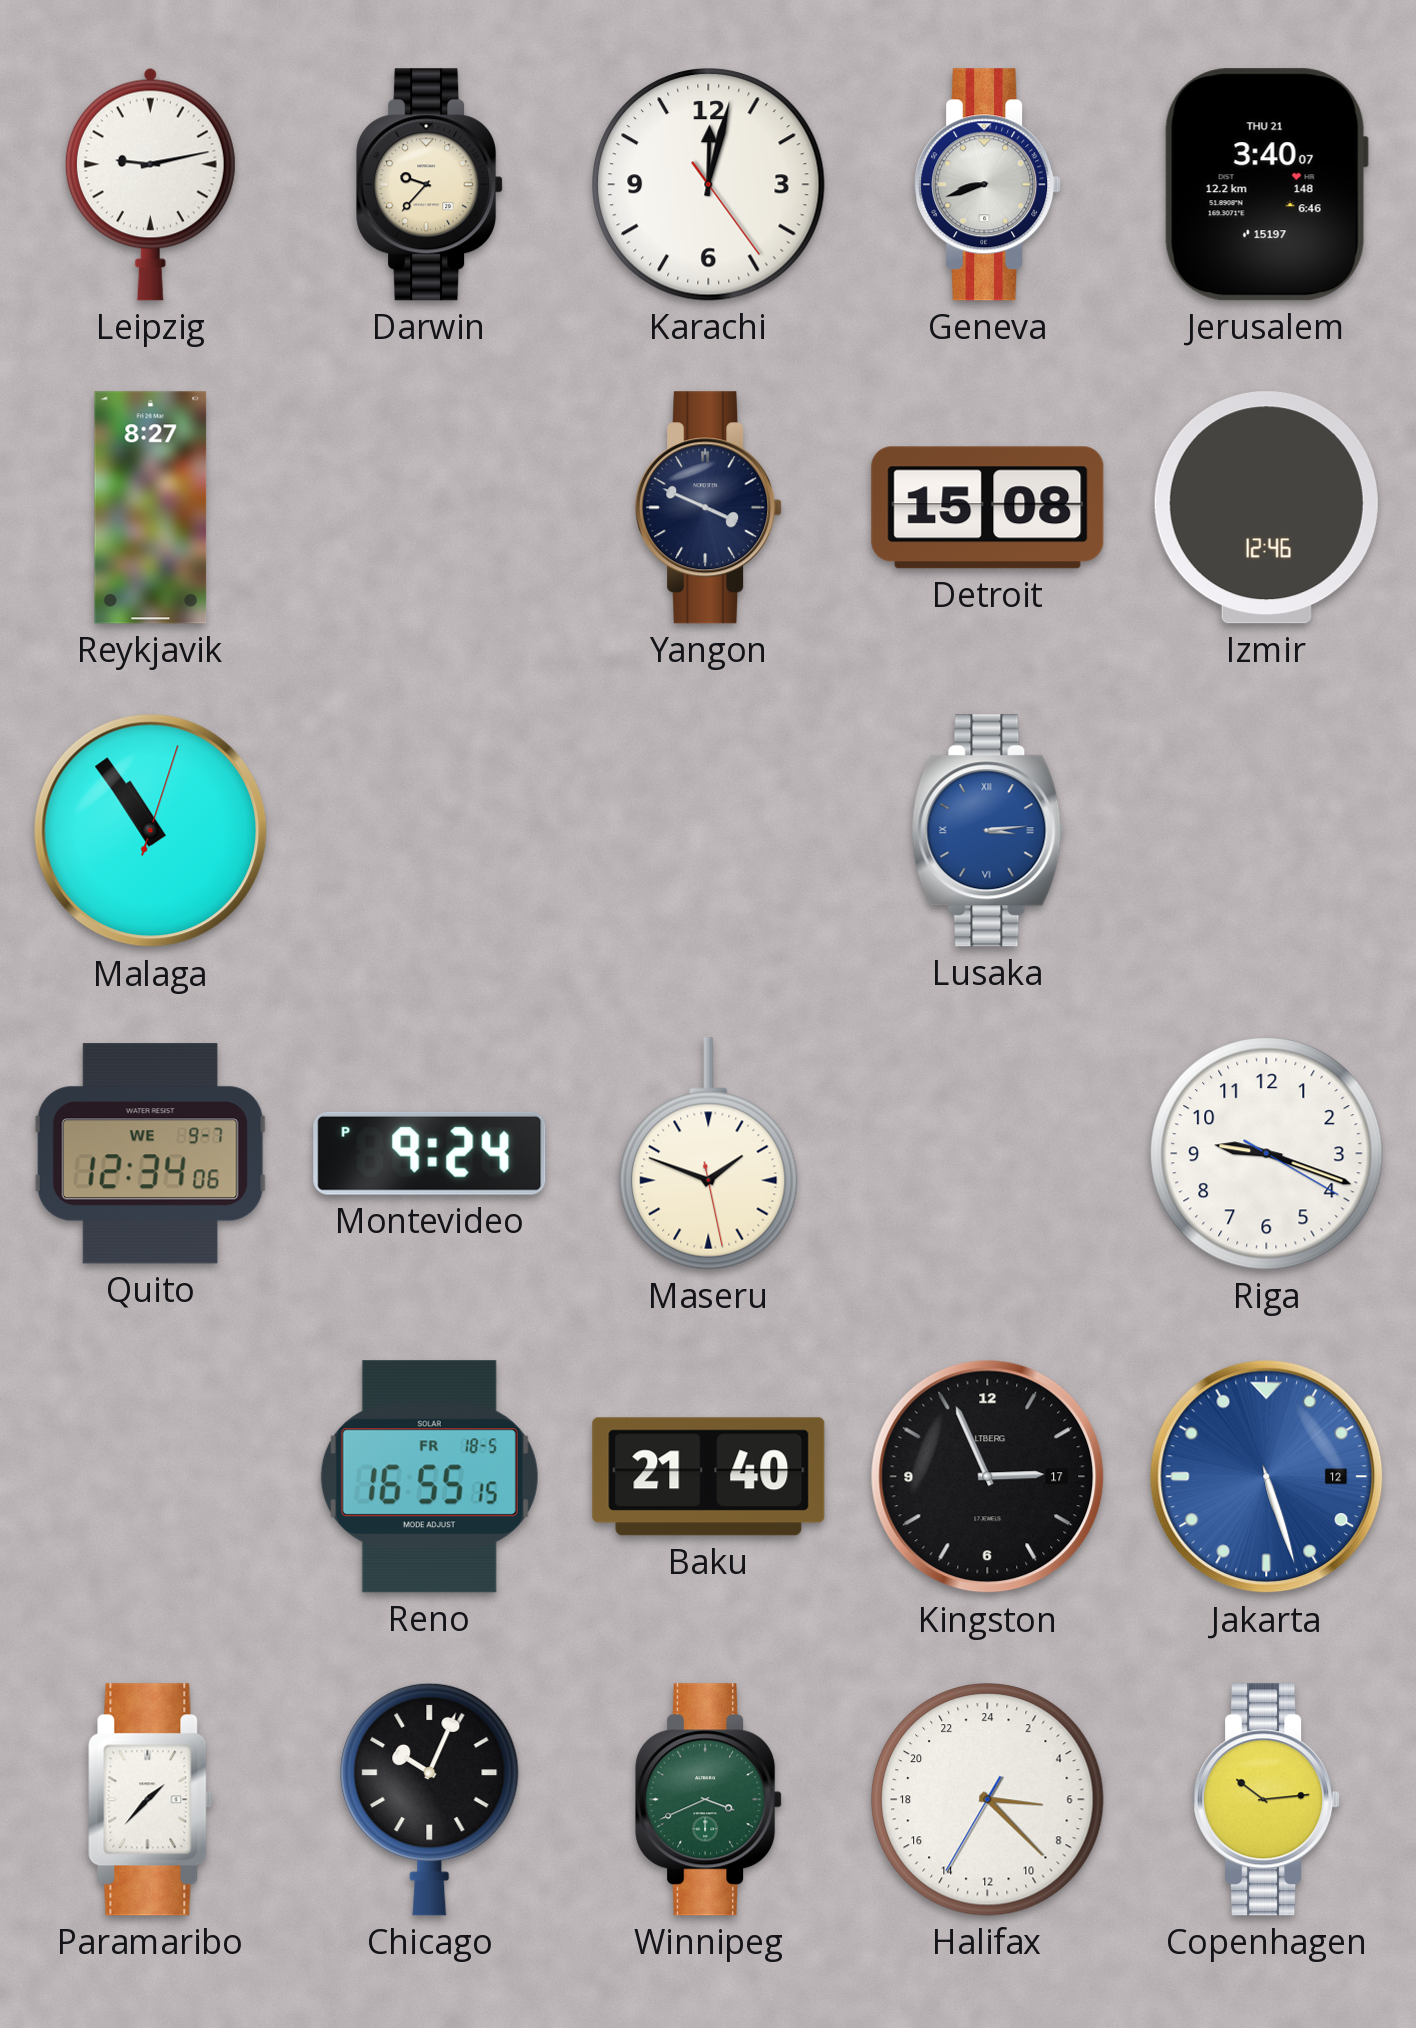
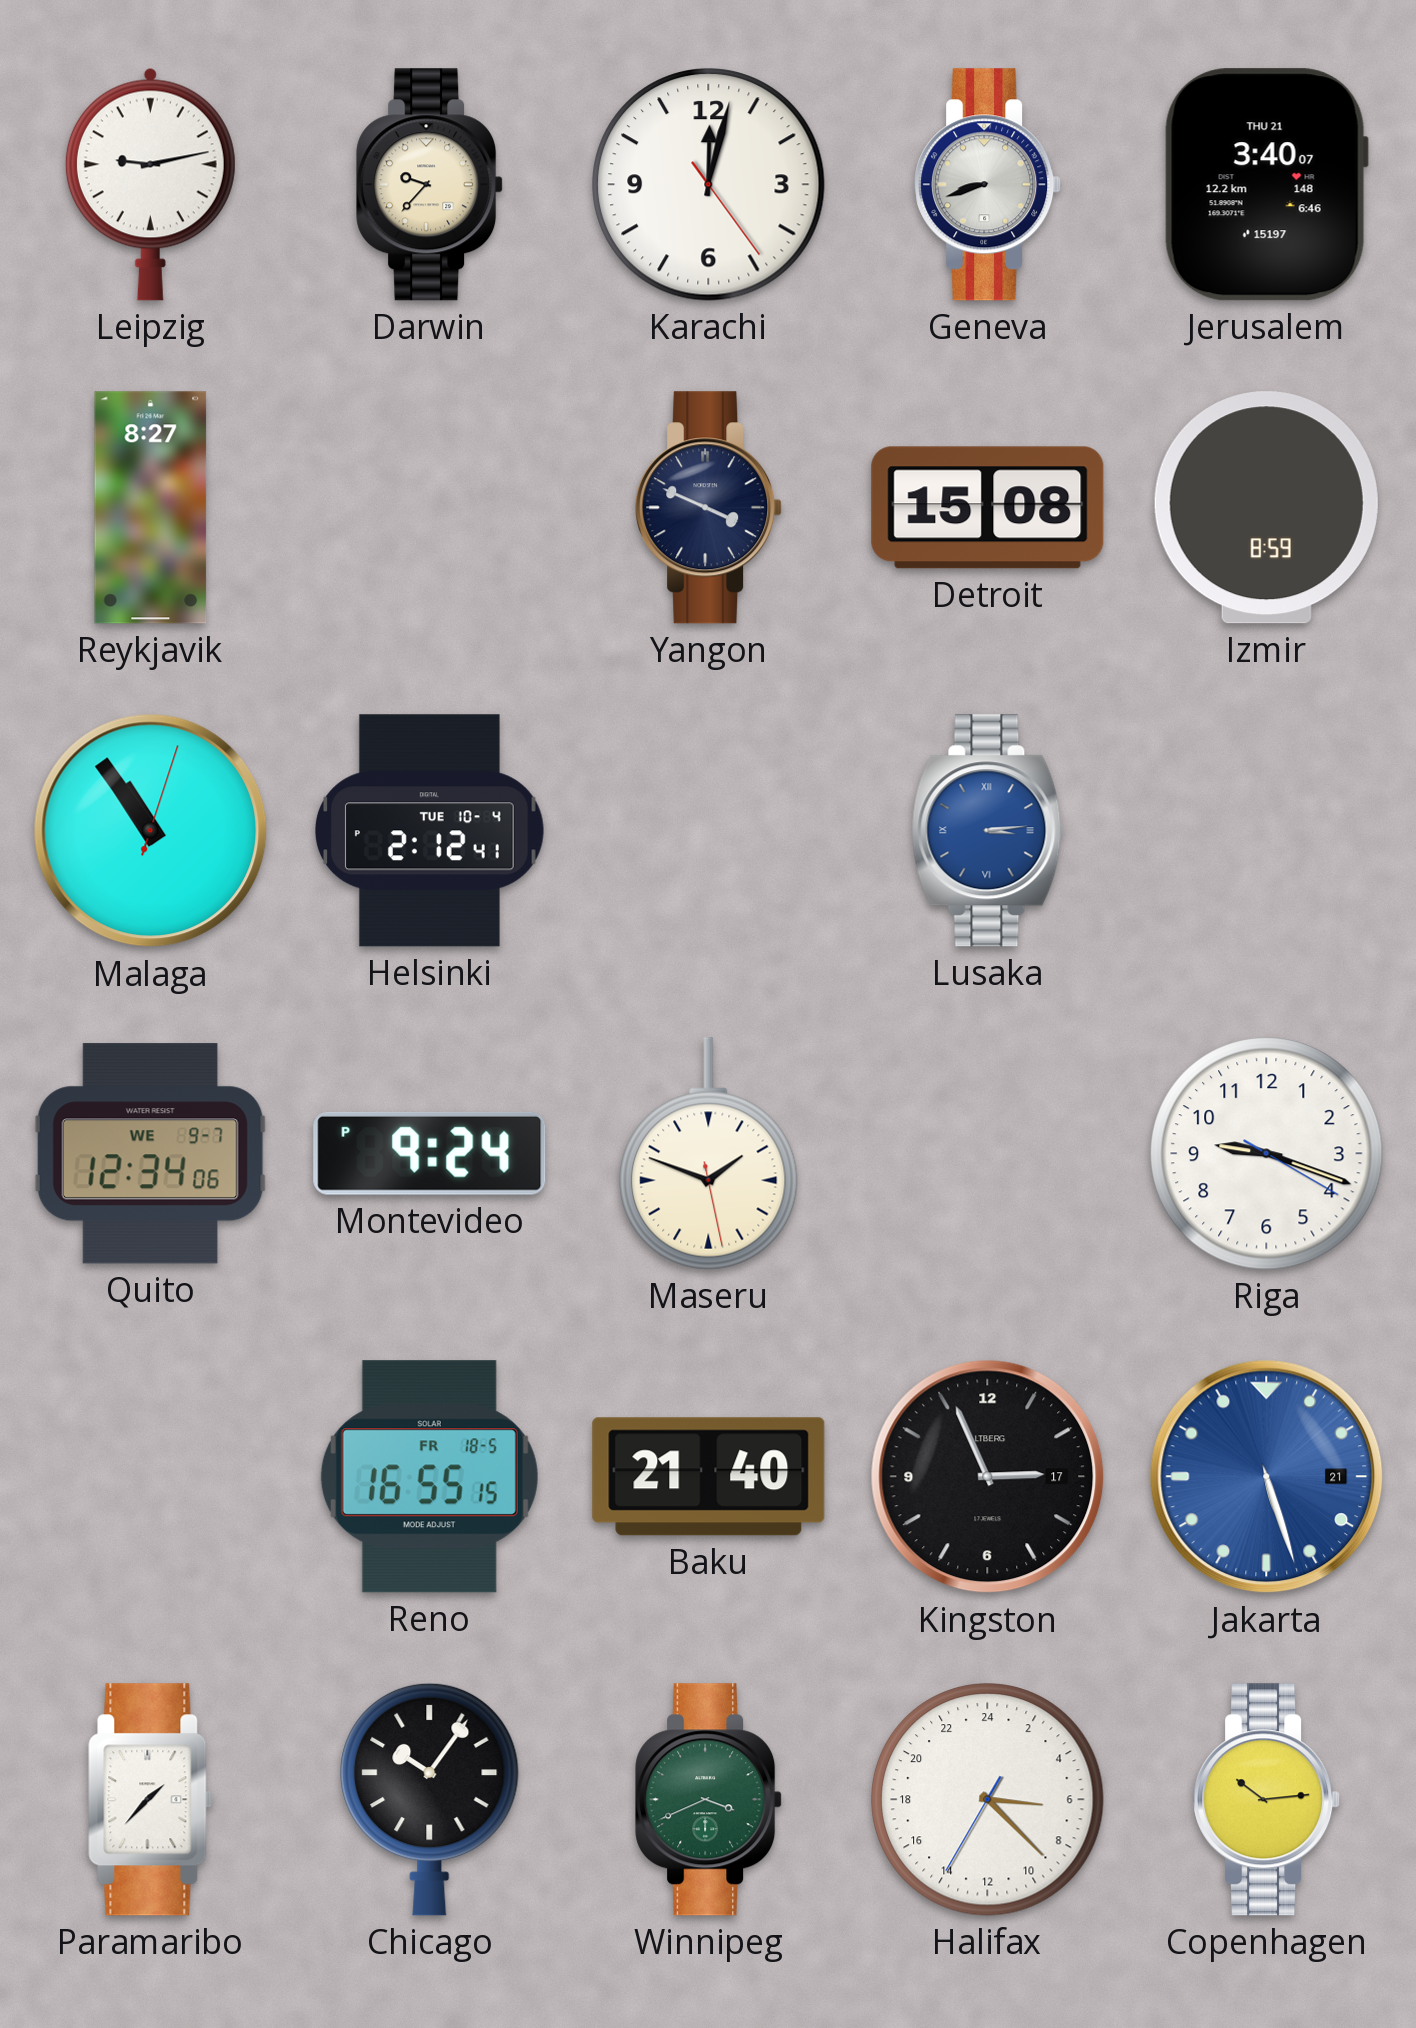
Izmir: 12:46 -> 8:59
Helsinki: none -> 2:12
Jakarta date: 12 -> 21
Chicago: 10:04 -> 10:06
